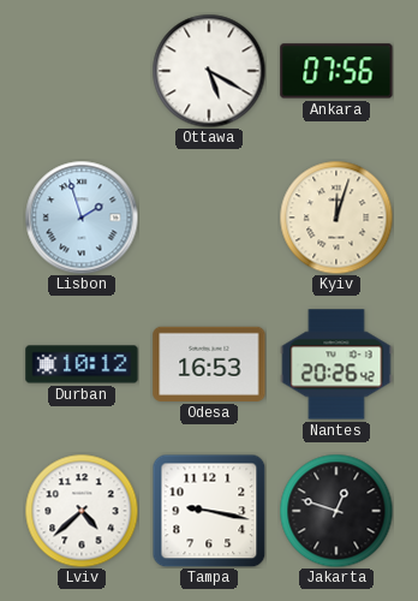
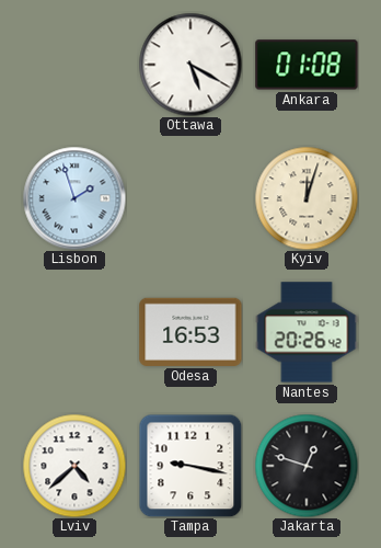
Ankara: 07:56 -> 01:08
Durban: 10:12 -> none
